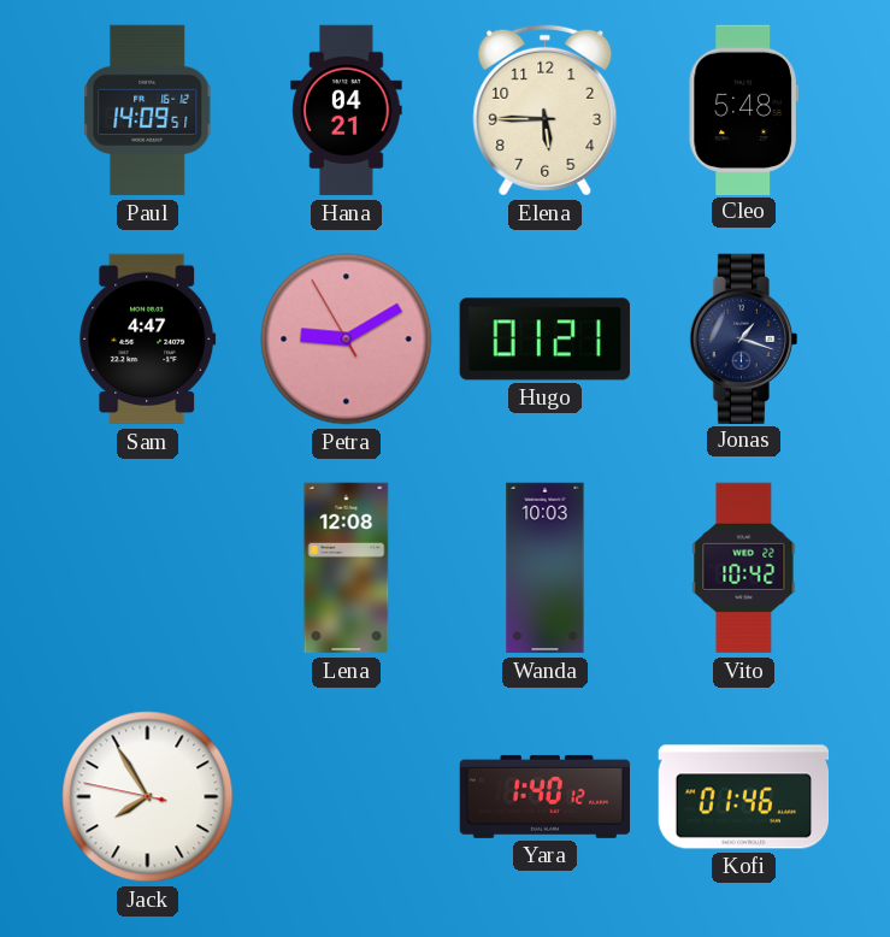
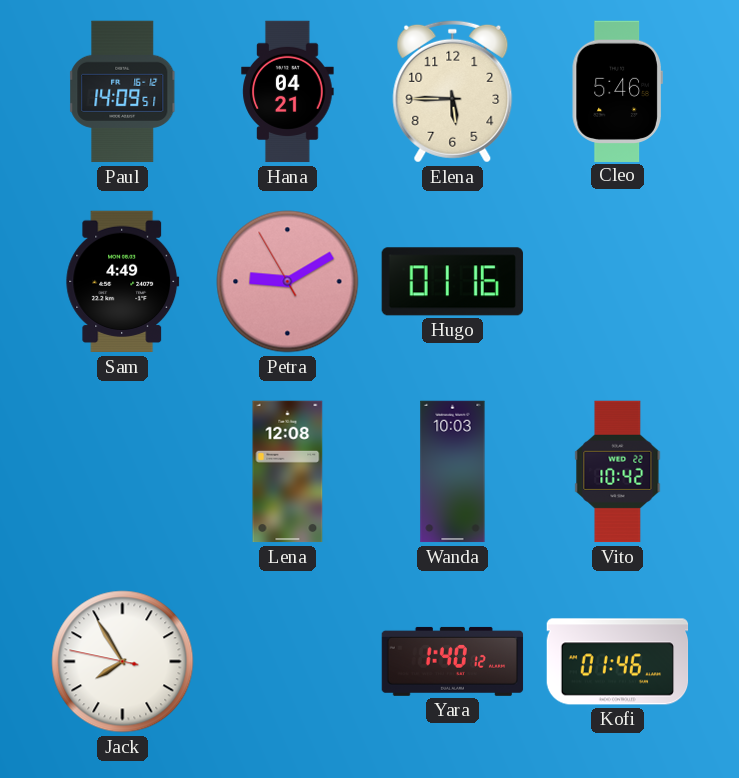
Cleo: 5:48 -> 5:46
Sam: 4:47 -> 4:49
Hugo: 01:21 -> 01:16
Jonas: 1:18 -> none
